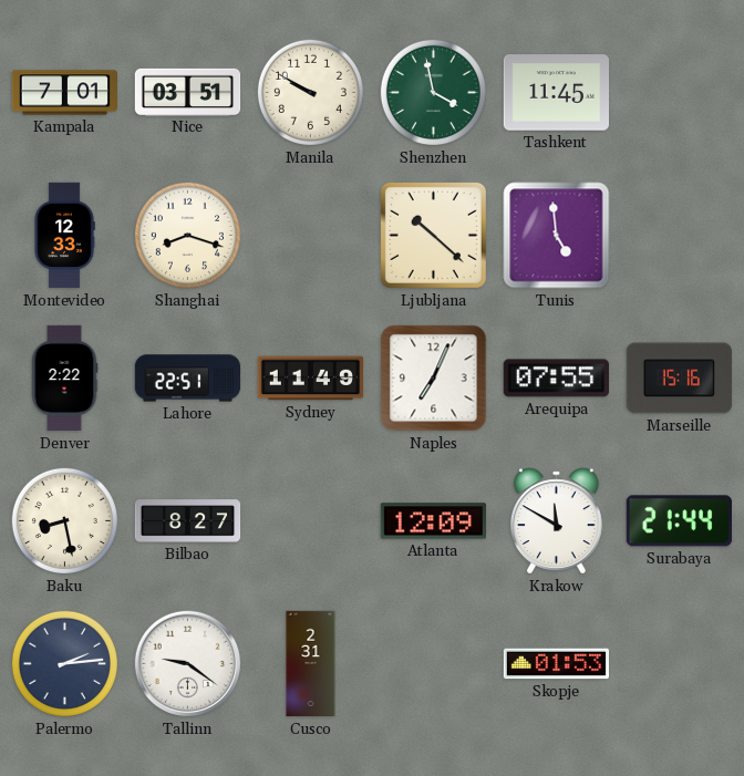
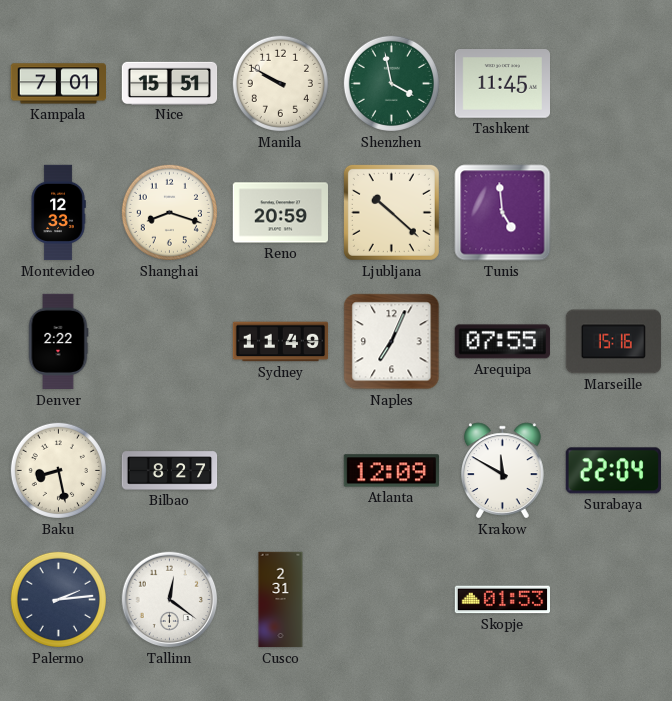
Nice: 03:51 -> 15:51
Reno: none -> 20:59
Lahore: 22:51 -> none
Surabaya: 21:44 -> 22:04
Tallinn: 9:21 -> 12:21
